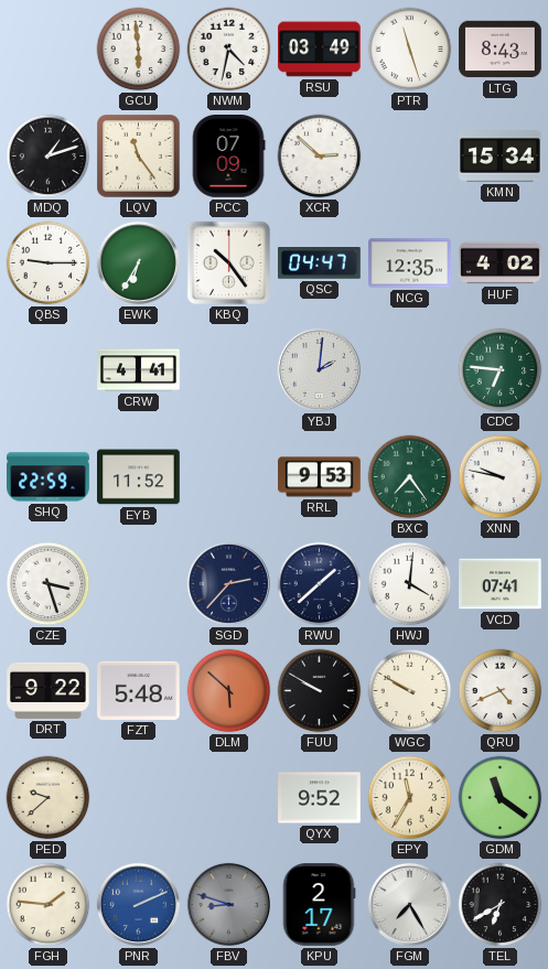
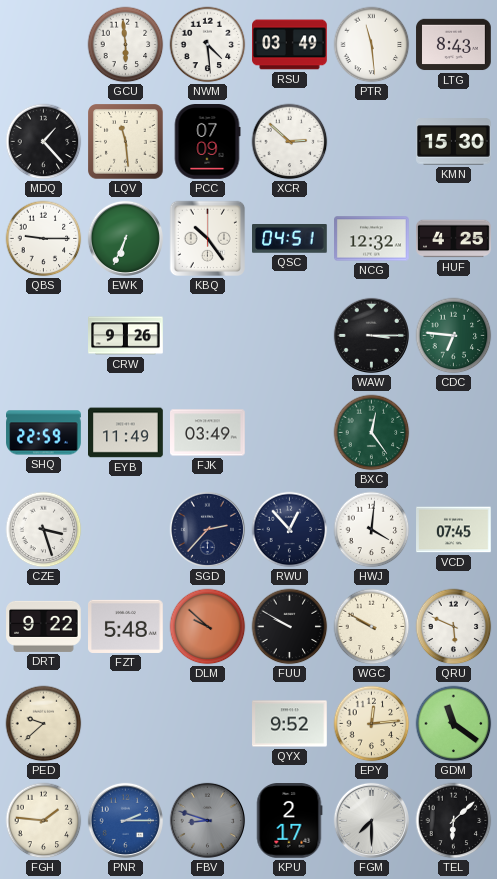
NWM: 4:32 -> 4:29
PTR: 11:27 -> 11:29
MDQ: 1:12 -> 1:23
LQV: 11:24 -> 11:29
KMN: 15:34 -> 15:30
EWK: 6:35 -> 6:34
QSC: 04:47 -> 04:51
NCG: 12:35 -> 12:32
HUF: 4:02 -> 4:25
CRW: 4:41 -> 9:26
YBJ: 2:01 -> none
WAW: none -> 3:15
EYB: 11:52 -> 11:49
FJK: none -> 03:49
RRL: 9:53 -> none
BXC: 7:24 -> 12:24
XNN: 9:47 -> none
RWU: 1:38 -> 12:53
VCD: 07:41 -> 07:45
DLM: 5:52 -> 9:52
QRU: 4:41 -> 5:49
EPY: 11:35 -> 12:14
PNR: 2:11 -> 2:15
FGM: 7:25 -> 7:30
TEL: 6:40 -> 6:08
